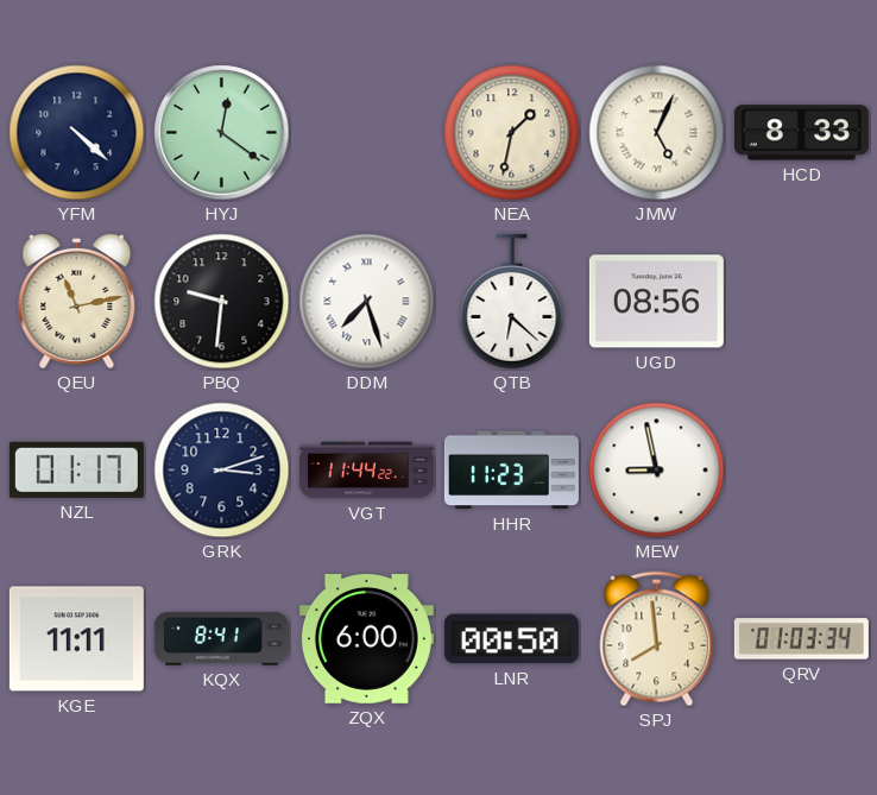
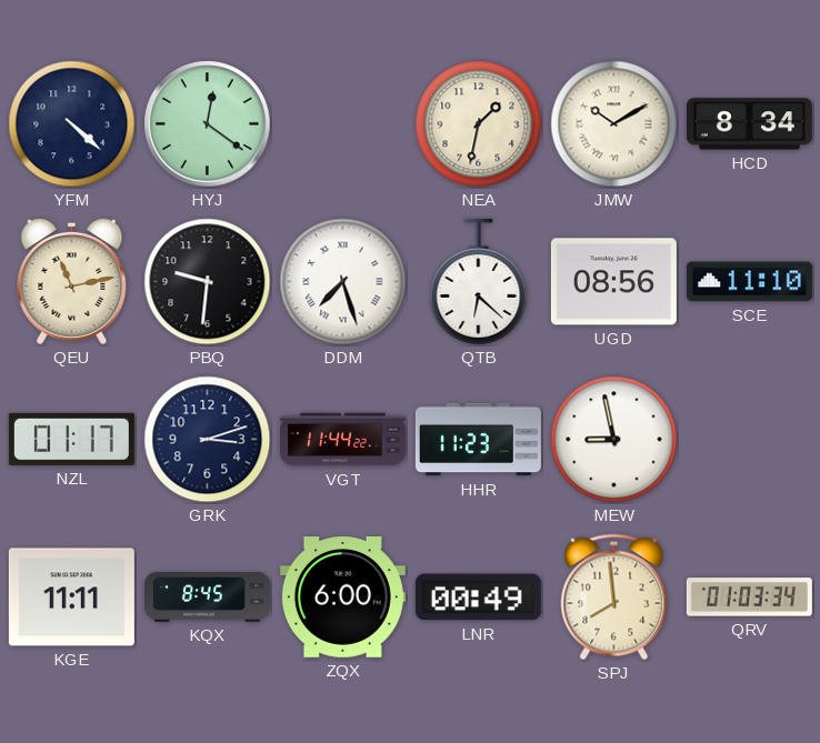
JMW: 5:04 -> 10:10
HCD: 8:33 -> 8:34
SCE: none -> 11:10
KQX: 8:41 -> 8:45
LNR: 00:50 -> 00:49
